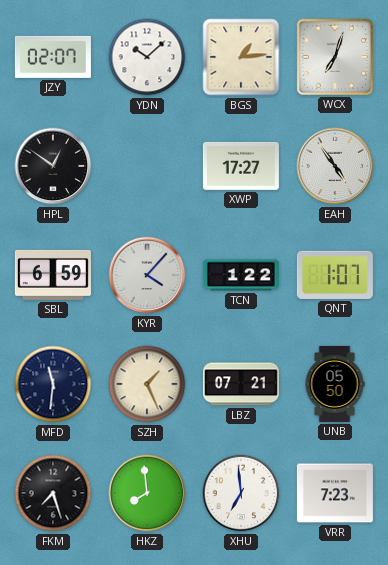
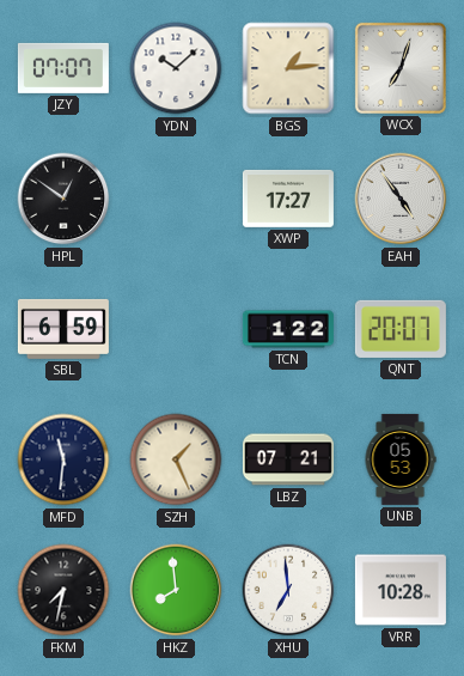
JZY: 02:07 -> 07:07
KYR: 4:07 -> none
QNT: 1:07 -> 20:07
UNB: 05:50 -> 05:53
FKM: 7:27 -> 7:32
VRR: 7:23 -> 10:28
